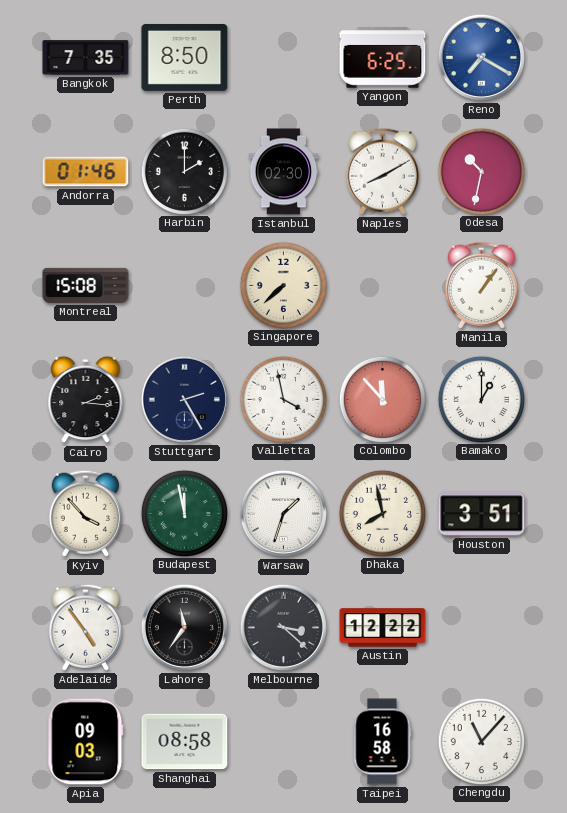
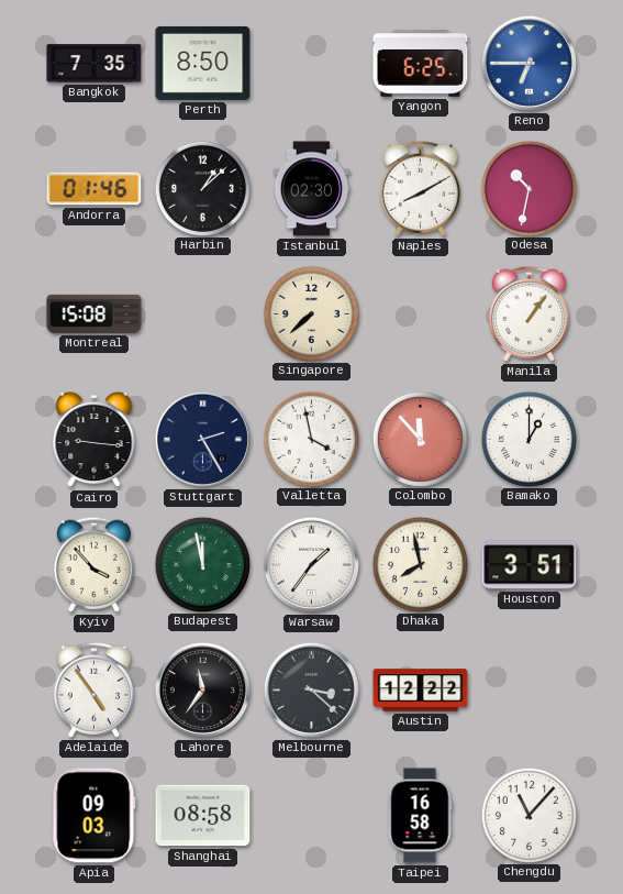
Reno: 7:20 -> 6:45
Harbin: 2:00 -> 1:08
Cairo: 2:16 -> 9:16
Warsaw: 1:33 -> 1:36
